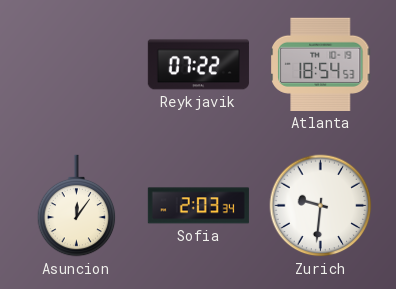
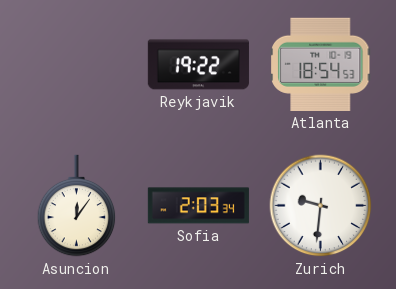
Reykjavik: 07:22 -> 19:22
